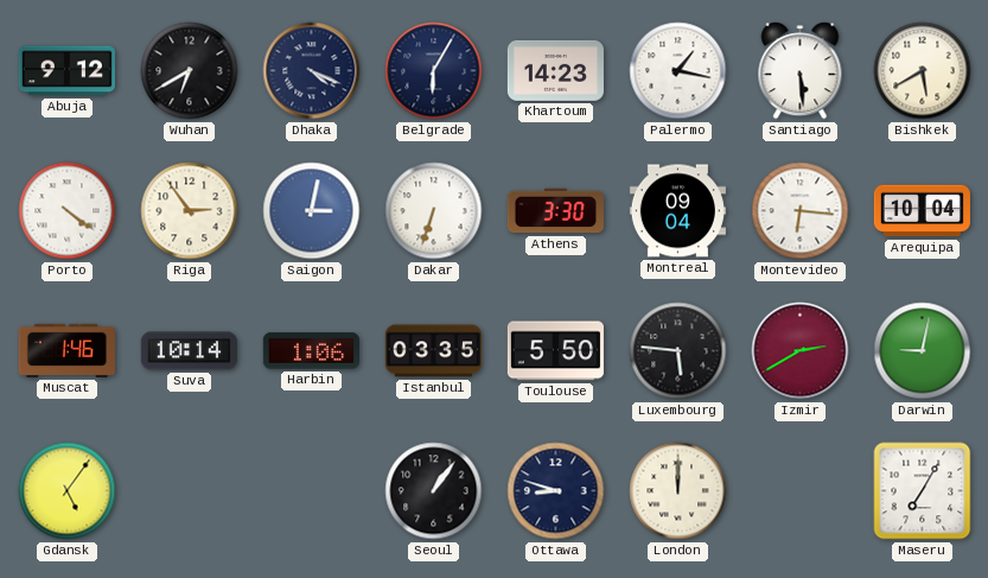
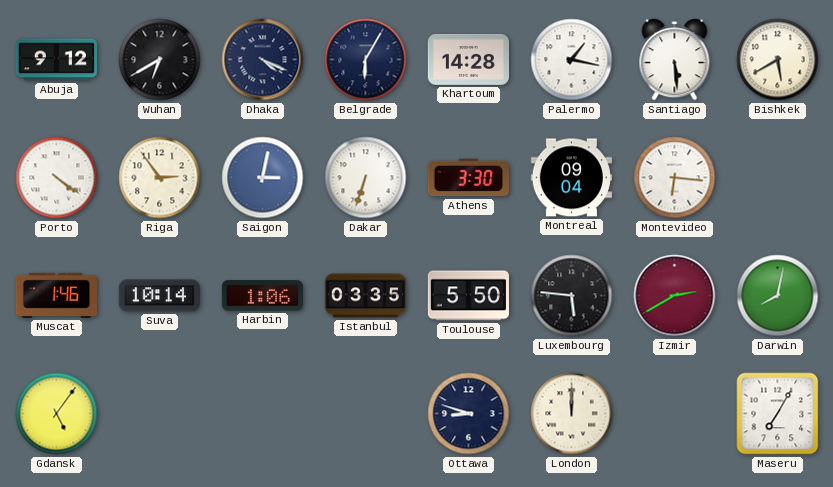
Khartoum: 14:23 -> 14:28
Arequipa: 10:04 -> none
Darwin: 9:02 -> 8:02
Seoul: 1:06 -> none
